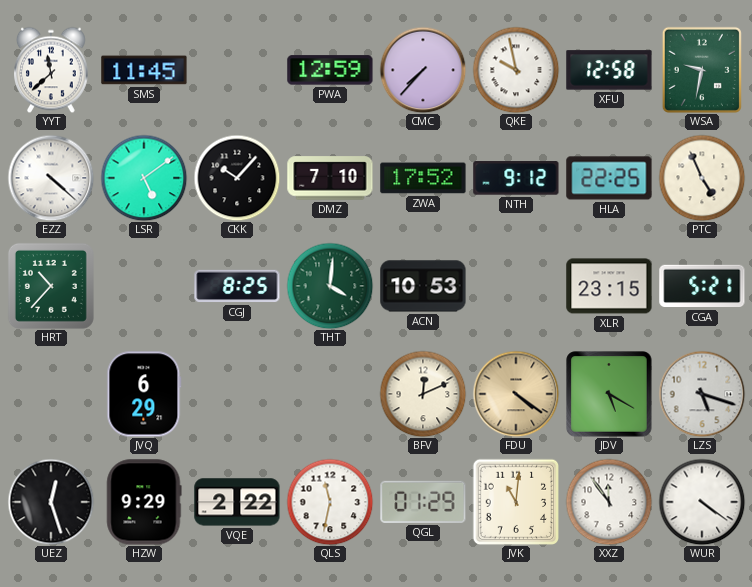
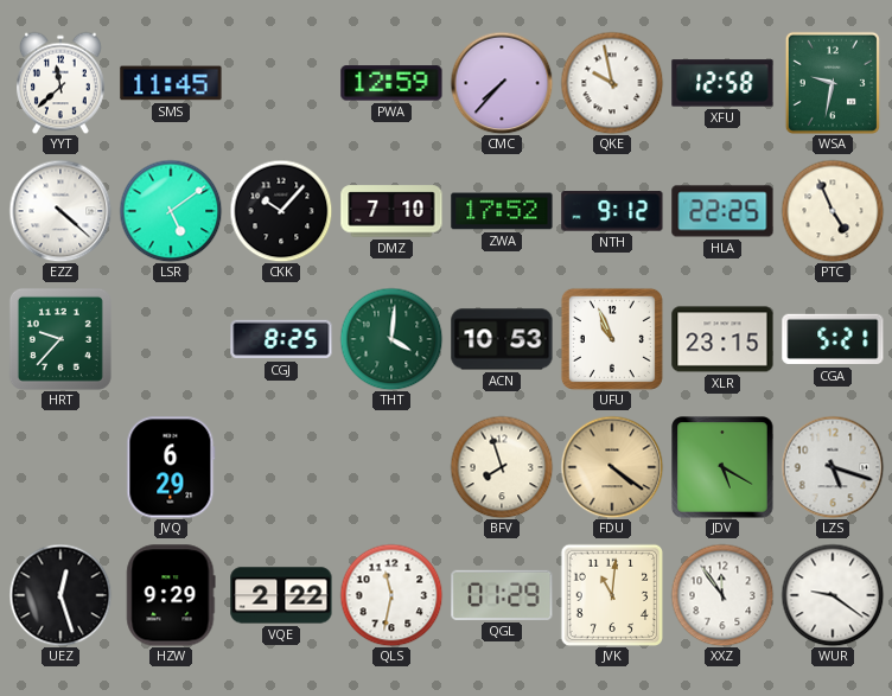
HRT: 10:37 -> 9:37
UFU: none -> 10:56
BFV: 12:11 -> 7:57
WUR: 4:21 -> 9:21
